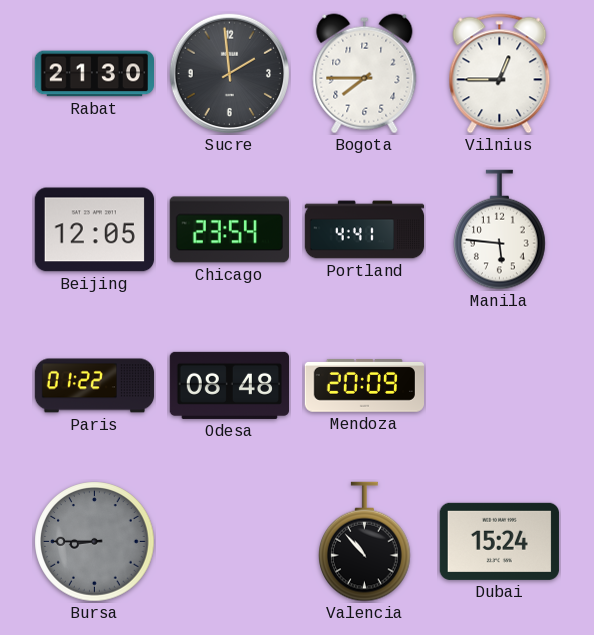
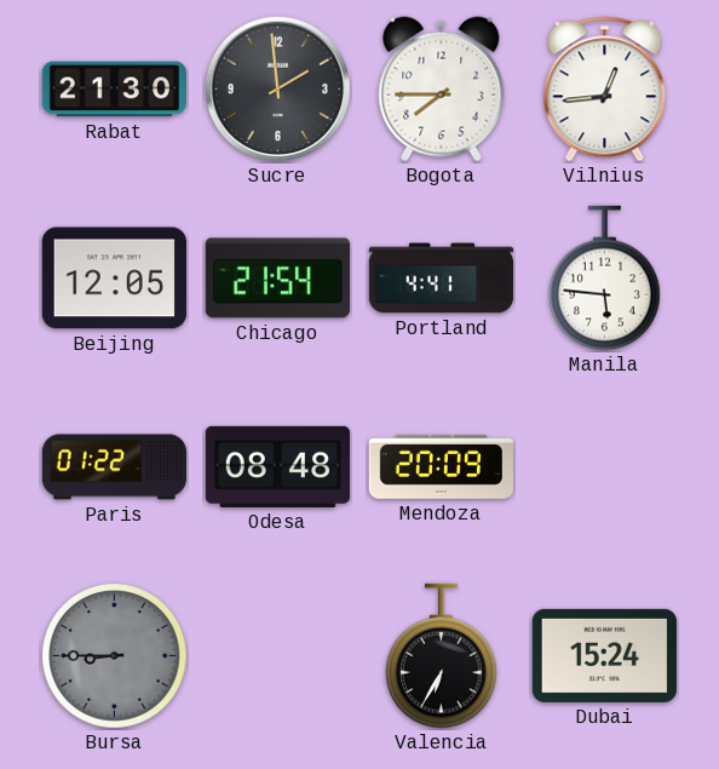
Vilnius: 12:45 -> 12:44
Chicago: 23:54 -> 21:54
Valencia: 10:53 -> 6:35
